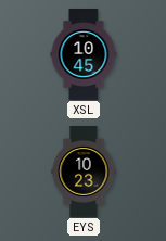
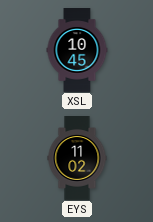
EYS: 10:23 -> 11:02
